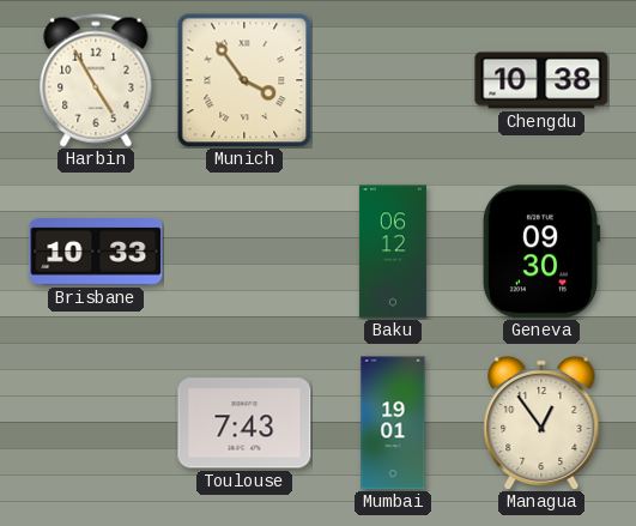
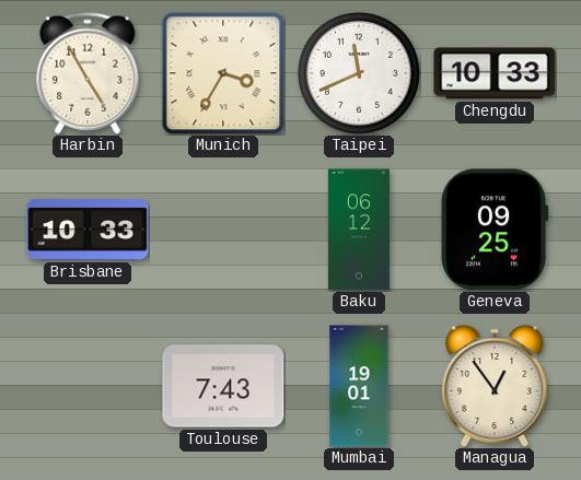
Munich: 3:54 -> 3:35
Taipei: none -> 11:41
Chengdu: 10:38 -> 10:33
Geneva: 09:30 -> 09:25
